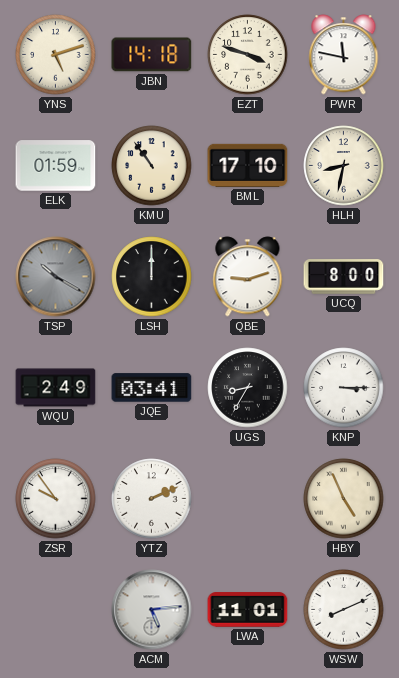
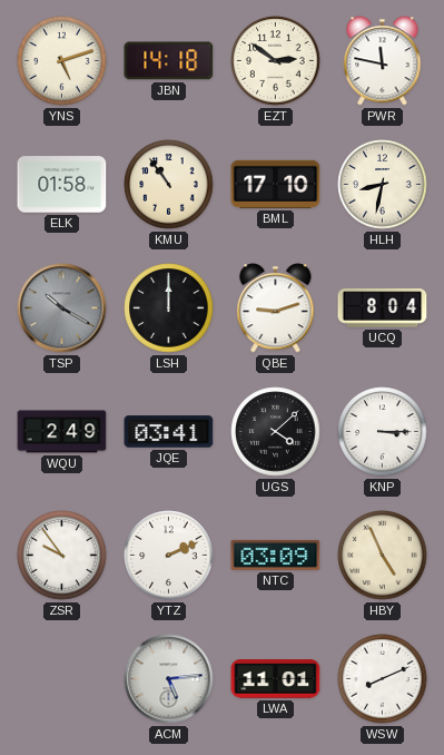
EZT: 3:48 -> 2:51
ELK: 01:59 -> 01:58
UCQ: 8:00 -> 8:04
UGS: 8:35 -> 4:08
NTC: none -> 03:09
